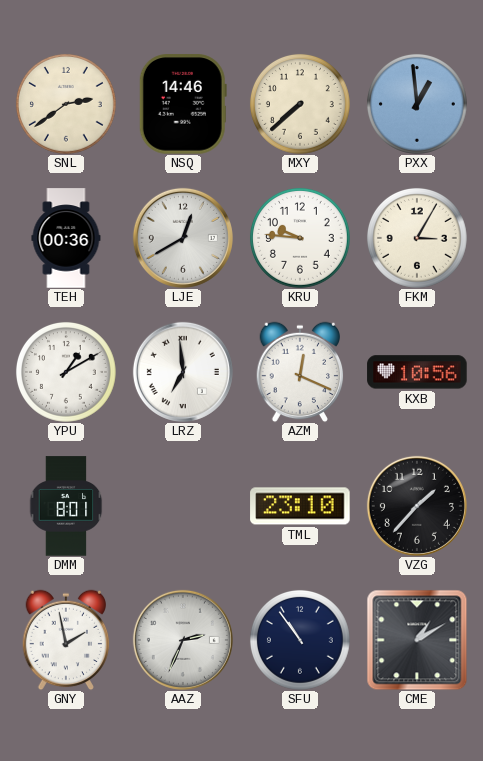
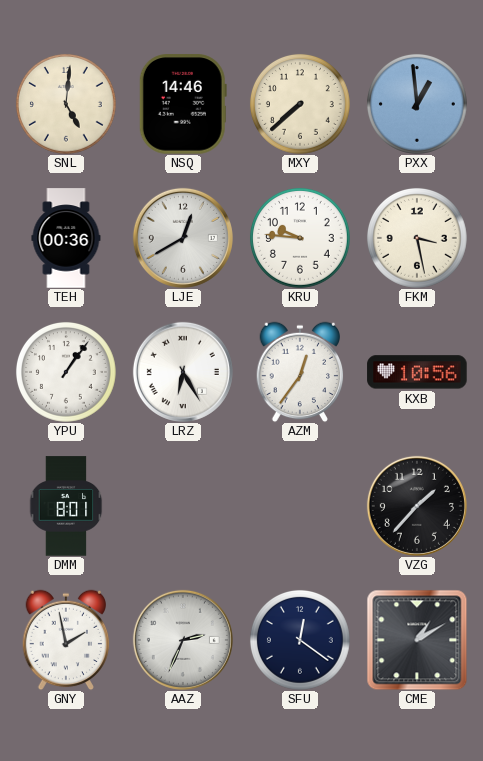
SNL: 2:39 -> 5:01
FKM: 3:05 -> 3:28
YPU: 1:10 -> 1:06
LRZ: 6:59 -> 6:25
AZM: 12:19 -> 12:36
TML: 23:10 -> none
SFU: 10:54 -> 12:21
